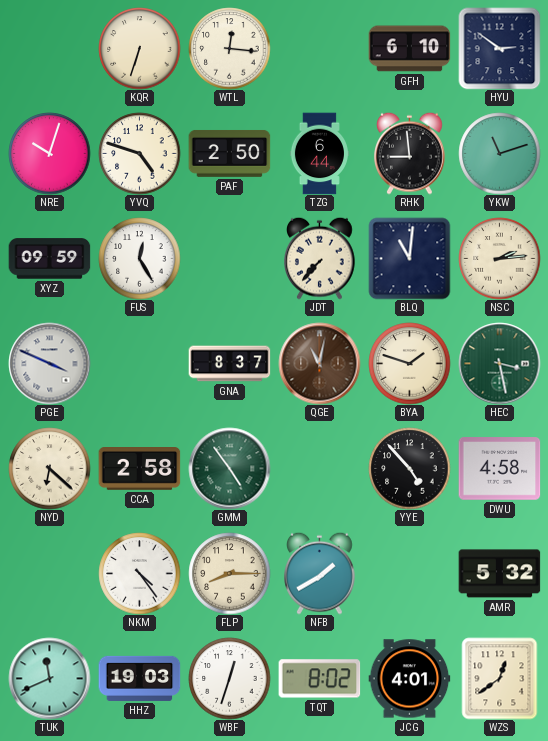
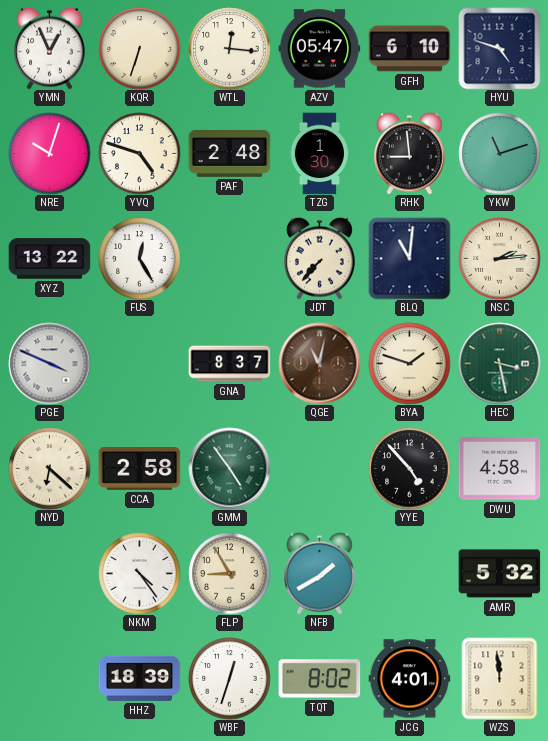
YMN: none -> 12:56
AZV: none -> 05:47
HYU: 2:51 -> 4:48
PAF: 2:50 -> 2:48
TZG: 6:44 -> 1:30
XYZ: 09:59 -> 13:22
FLP: 8:15 -> 8:55
TUK: 11:41 -> none
HHZ: 19:03 -> 18:39
WZS: 12:39 -> 11:59
